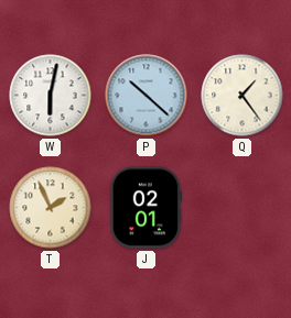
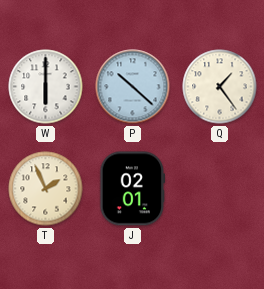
W: 6:02 -> 6:00
